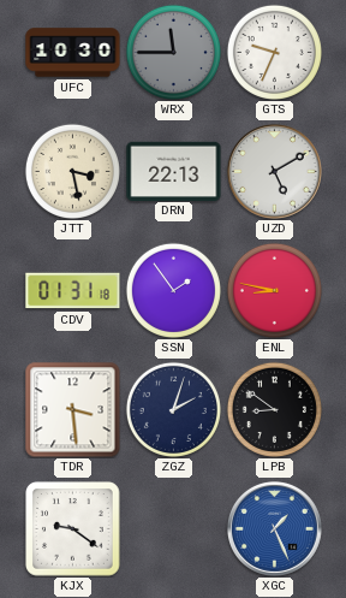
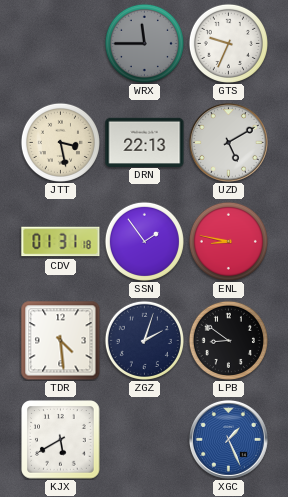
UFC: 10:30 -> none
TDR: 3:29 -> 4:29
KJX: 9:21 -> 5:40
